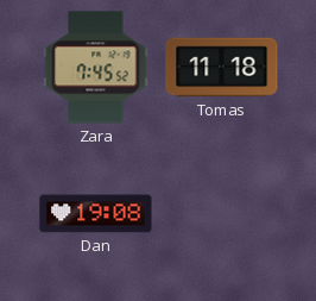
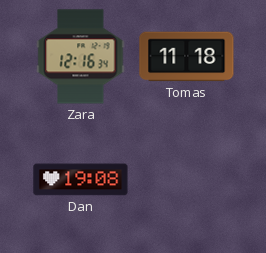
Zara: 7:45 -> 12:16
